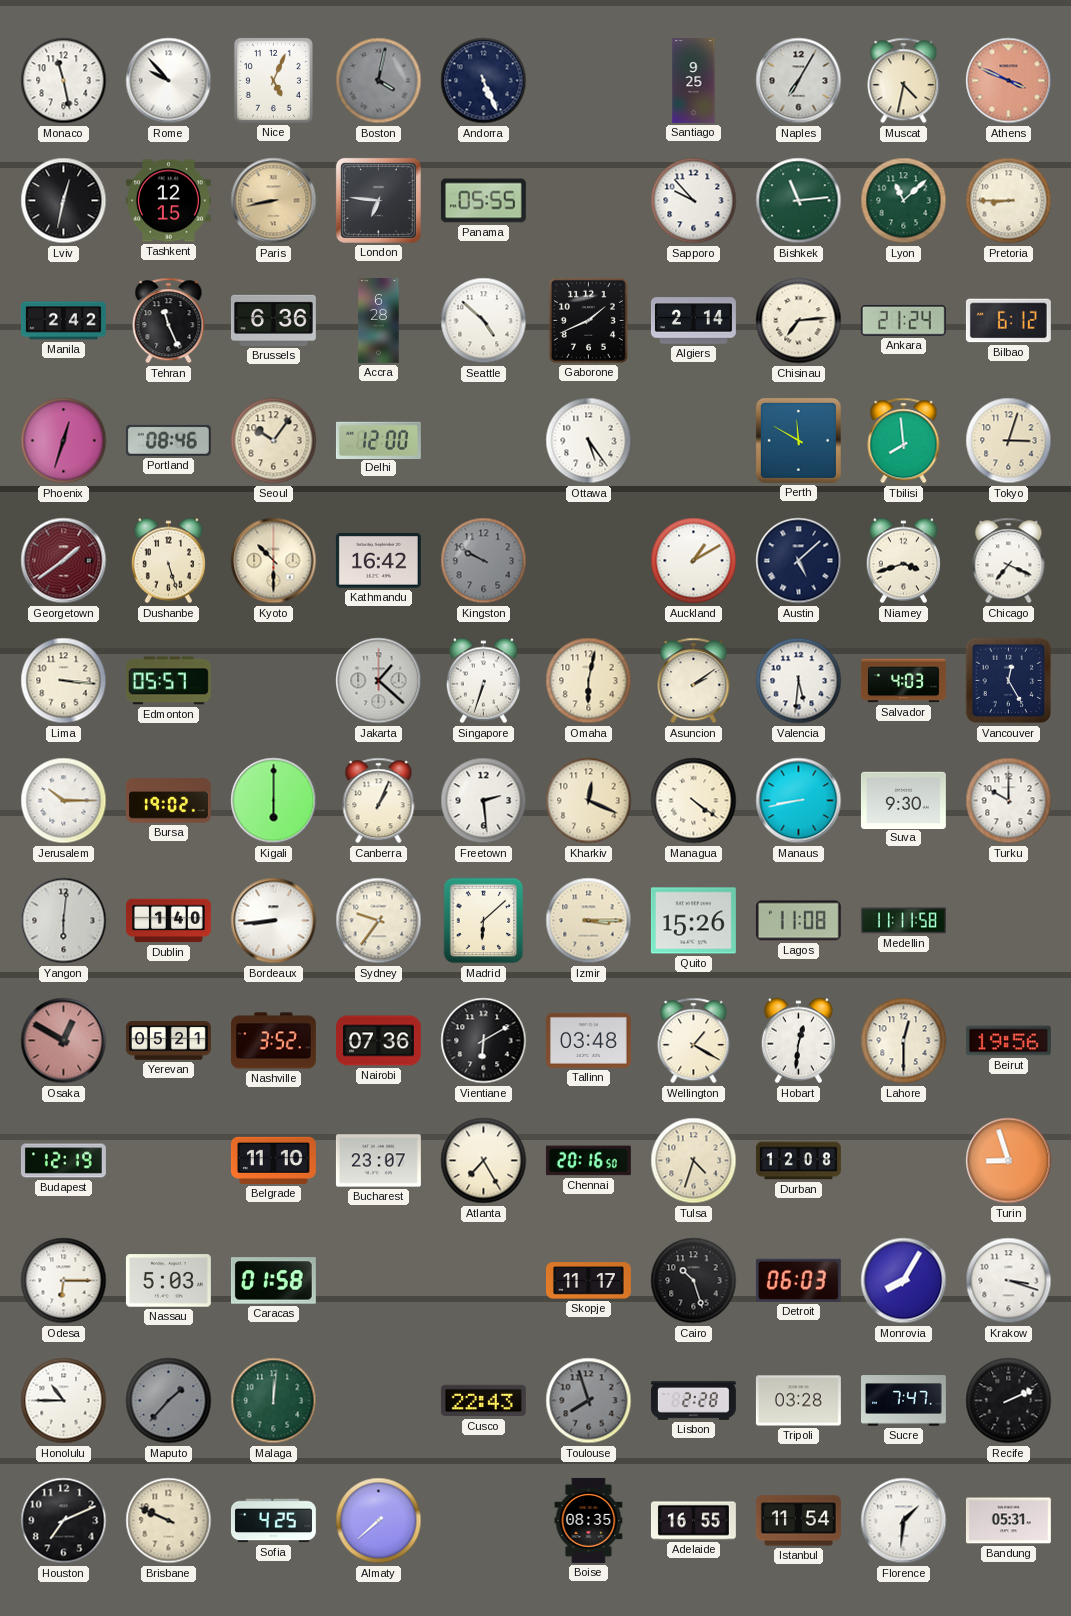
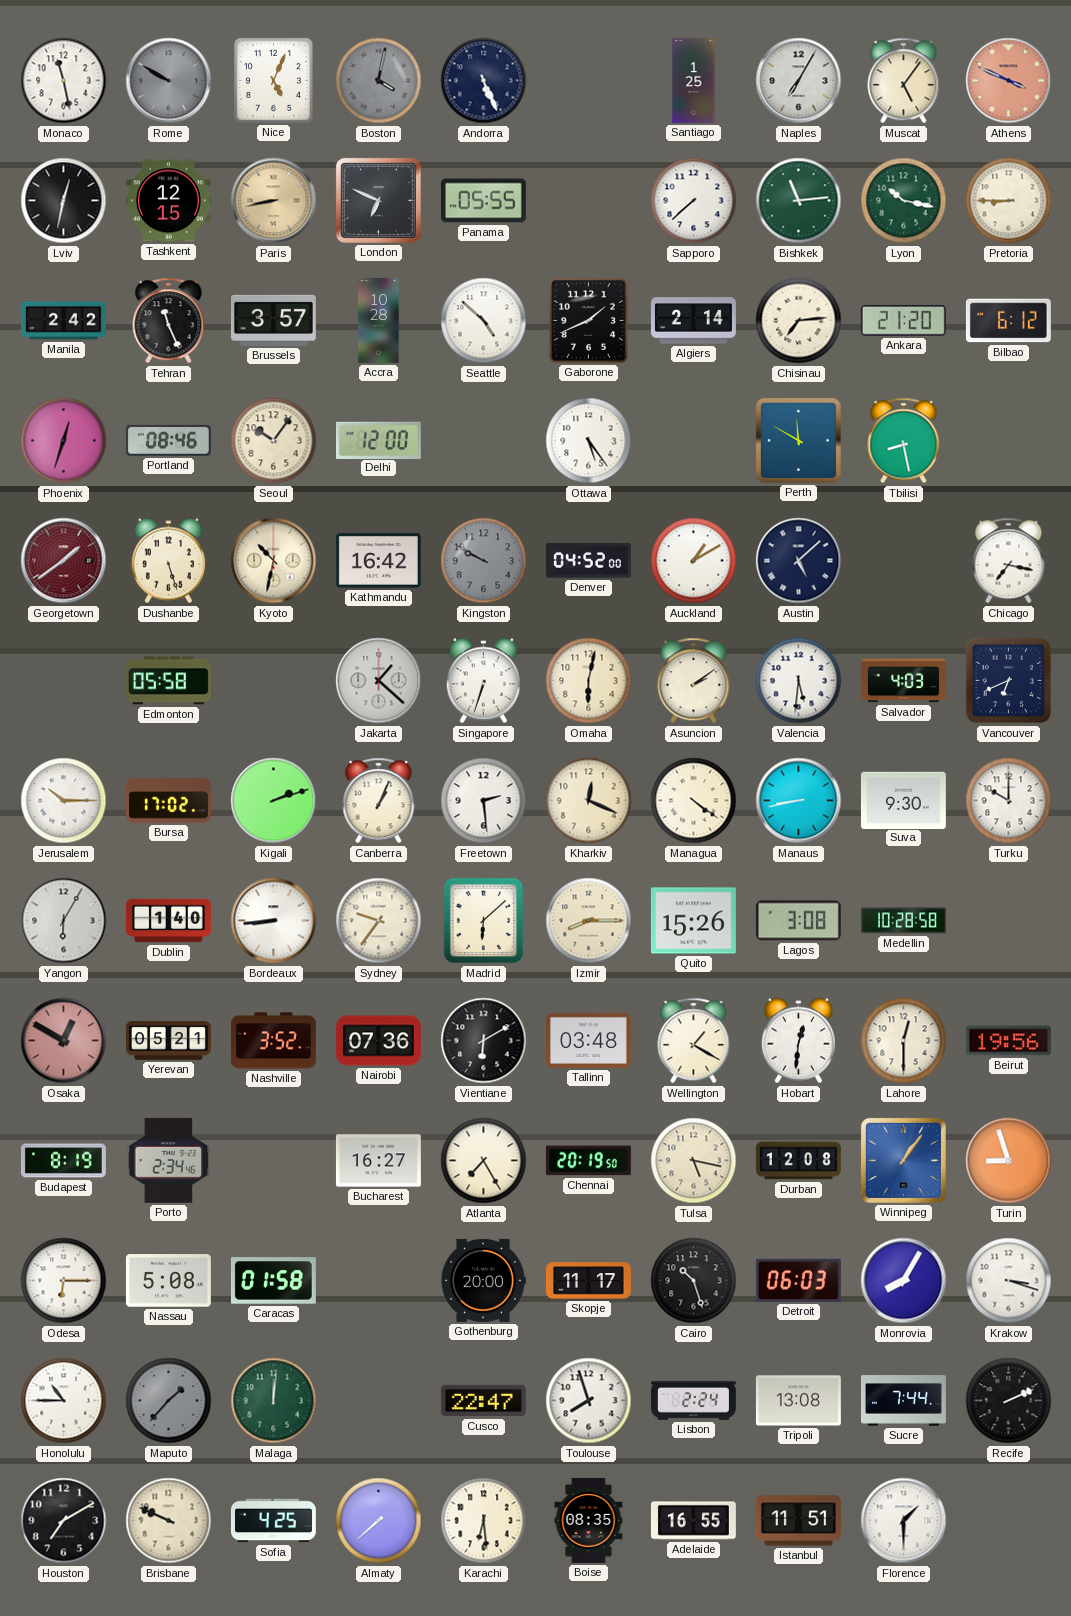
Rome: 9:53 -> 9:50
Rome dial: white -> grey
Santiago: 9:25 -> 1:25
Muscat: 4:32 -> 5:06
London: 6:46 -> 6:49
Sapporo: 9:53 -> 7:38
Lyon: 11:08 -> 10:17
Brussels: 6:36 -> 3:57
Accra: 6:28 -> 10:28
Ankara: 21:24 -> 21:20
Tbilisi: 7:59 -> 8:28
Tokyo: 3:03 -> none
Kyoto: 10:30 -> 10:32
Denver: none -> 04:52
Niamey: 3:42 -> none
Chicago: 7:19 -> 7:17
Lima: 3:16 -> none
Edmonton: 05:57 -> 05:58
Vancouver: 12:25 -> 6:41
Bursa: 19:02 -> 17:02
Kigali: 6:00 -> 2:12
Yangon: 6:01 -> 6:05
Izmir: 3:15 -> 8:15
Lagos: 11:08 -> 3:08
Medellin: 11:11 -> 10:28
Budapest: 12:19 -> 8:19
Porto: none -> 2:34
Belgrade: 11:10 -> none
Bucharest: 23:07 -> 16:27
Chennai: 20:16 -> 20:19
Tulsa: 4:33 -> 5:17
Winnipeg: none -> 1:06
Nassau: 5:03 -> 5:08
Gothenburg: none -> 20:00
Cusco: 22:43 -> 22:47
Toulouse dial: grey -> white
Lisbon: 2:28 -> 2:24
Tripoli: 03:28 -> 13:08
Sucre: 7:47 -> 7:44
Houston: 7:11 -> 7:10
Karachi: none -> 6:29
Istanbul: 11:54 -> 11:51
Florence: 1:31 -> 1:30
Bandung: 05:31 -> none
